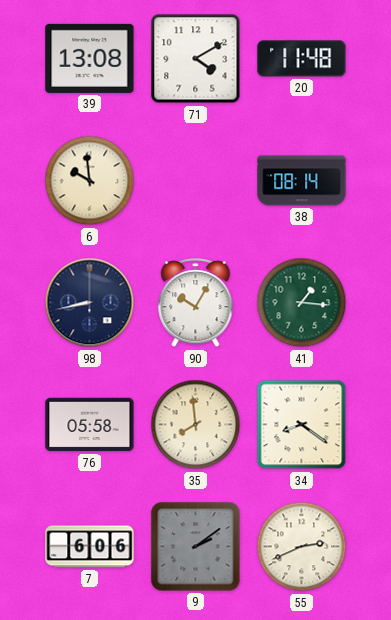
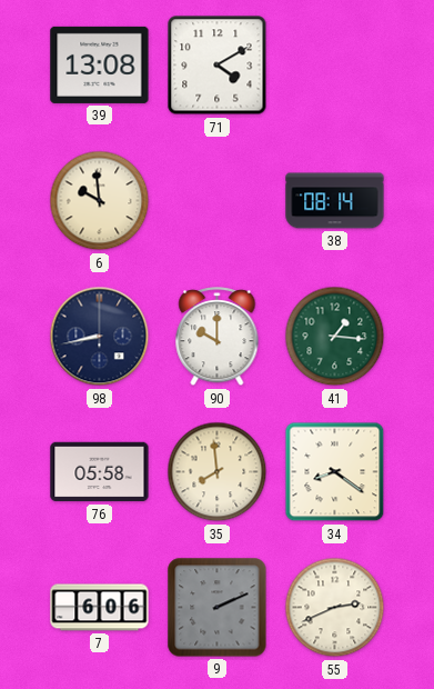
20: 11:48 -> none
90: 10:05 -> 10:00
9: 2:09 -> 2:11
